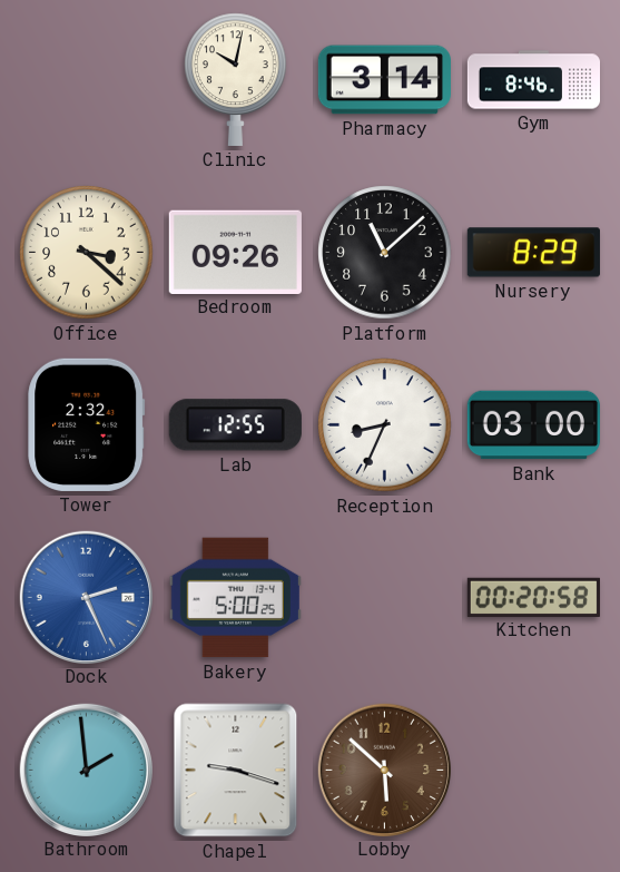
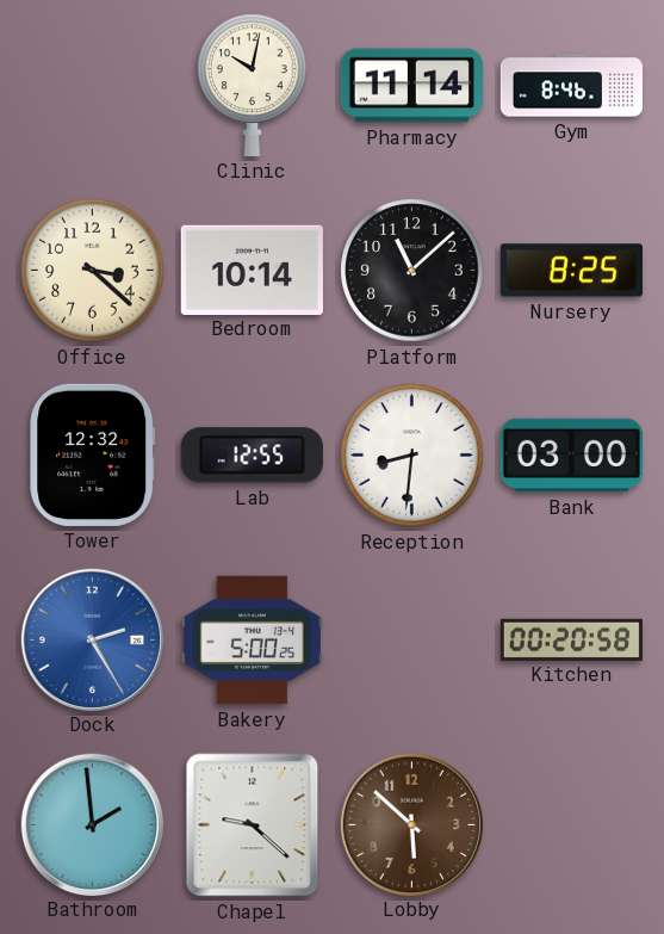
Pharmacy: 3:14 -> 11:14
Bedroom: 09:26 -> 10:14
Nursery: 8:29 -> 8:25
Tower: 2:32 -> 12:32
Reception: 8:34 -> 8:31
Dock: 2:26 -> 2:25
Chapel: 9:18 -> 9:22
